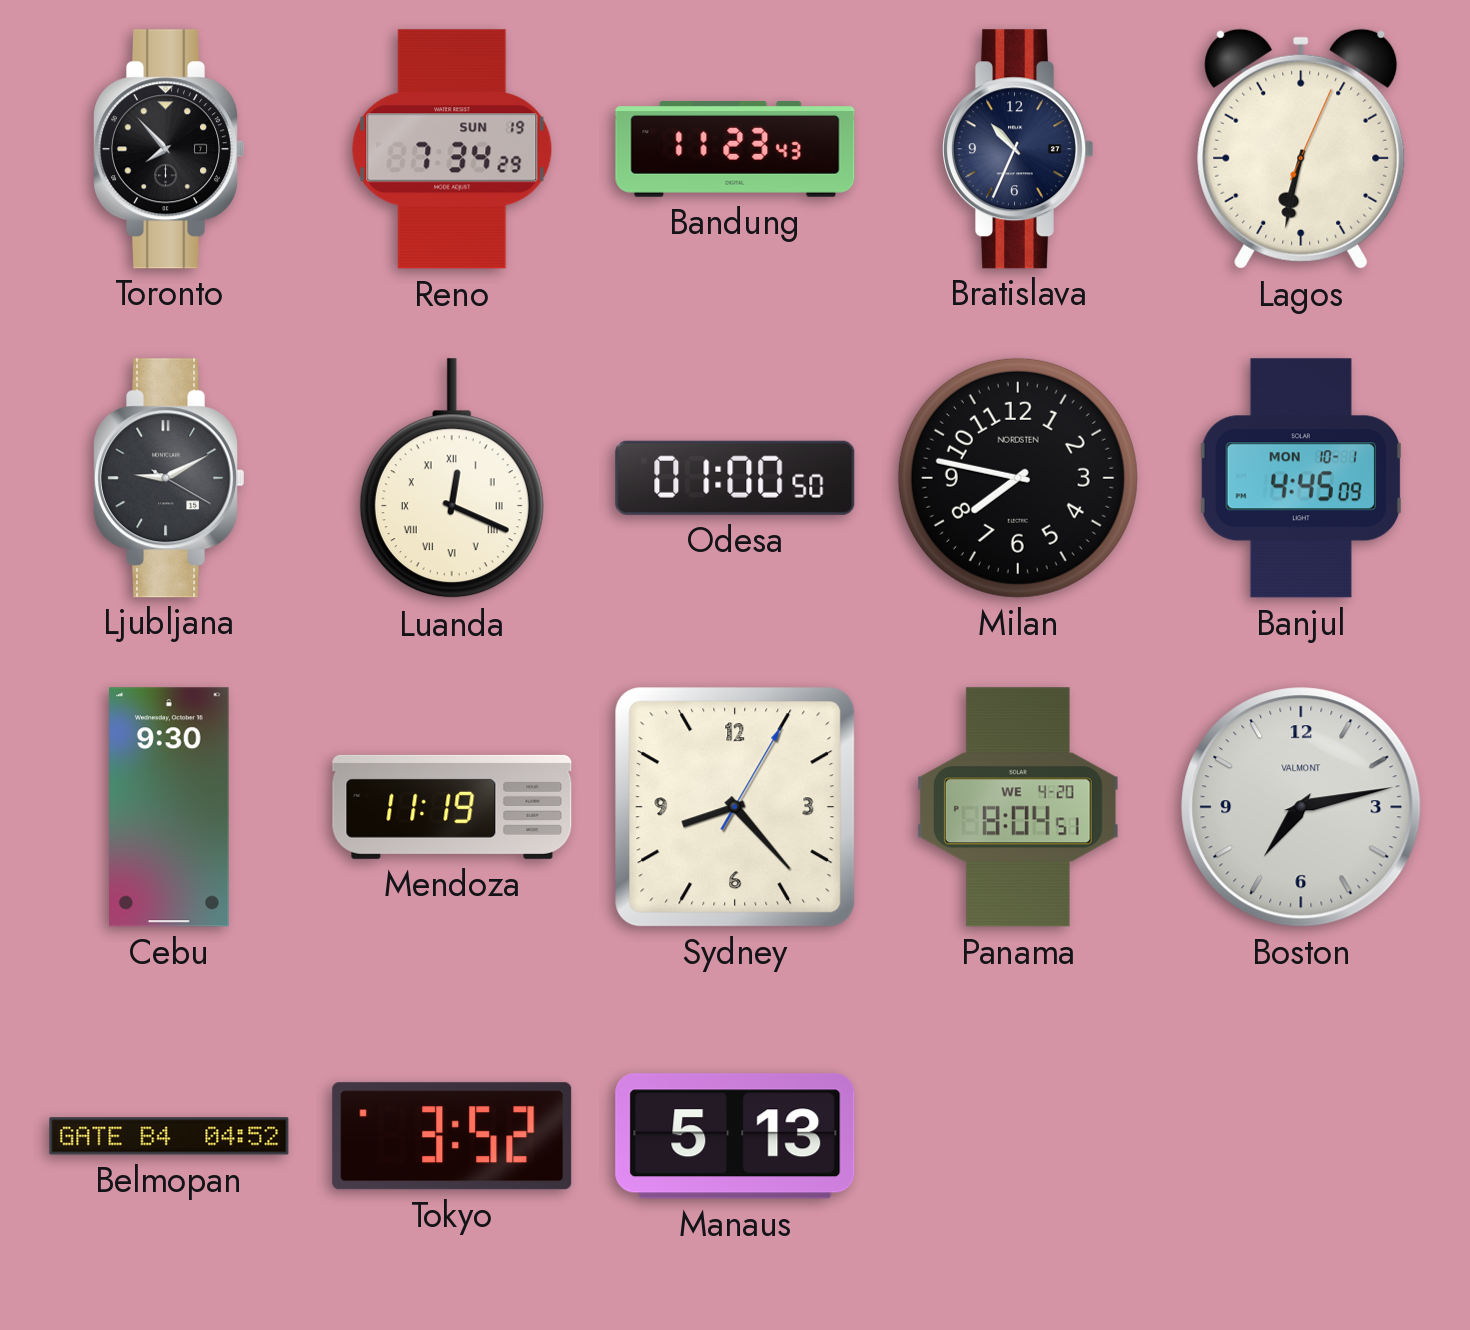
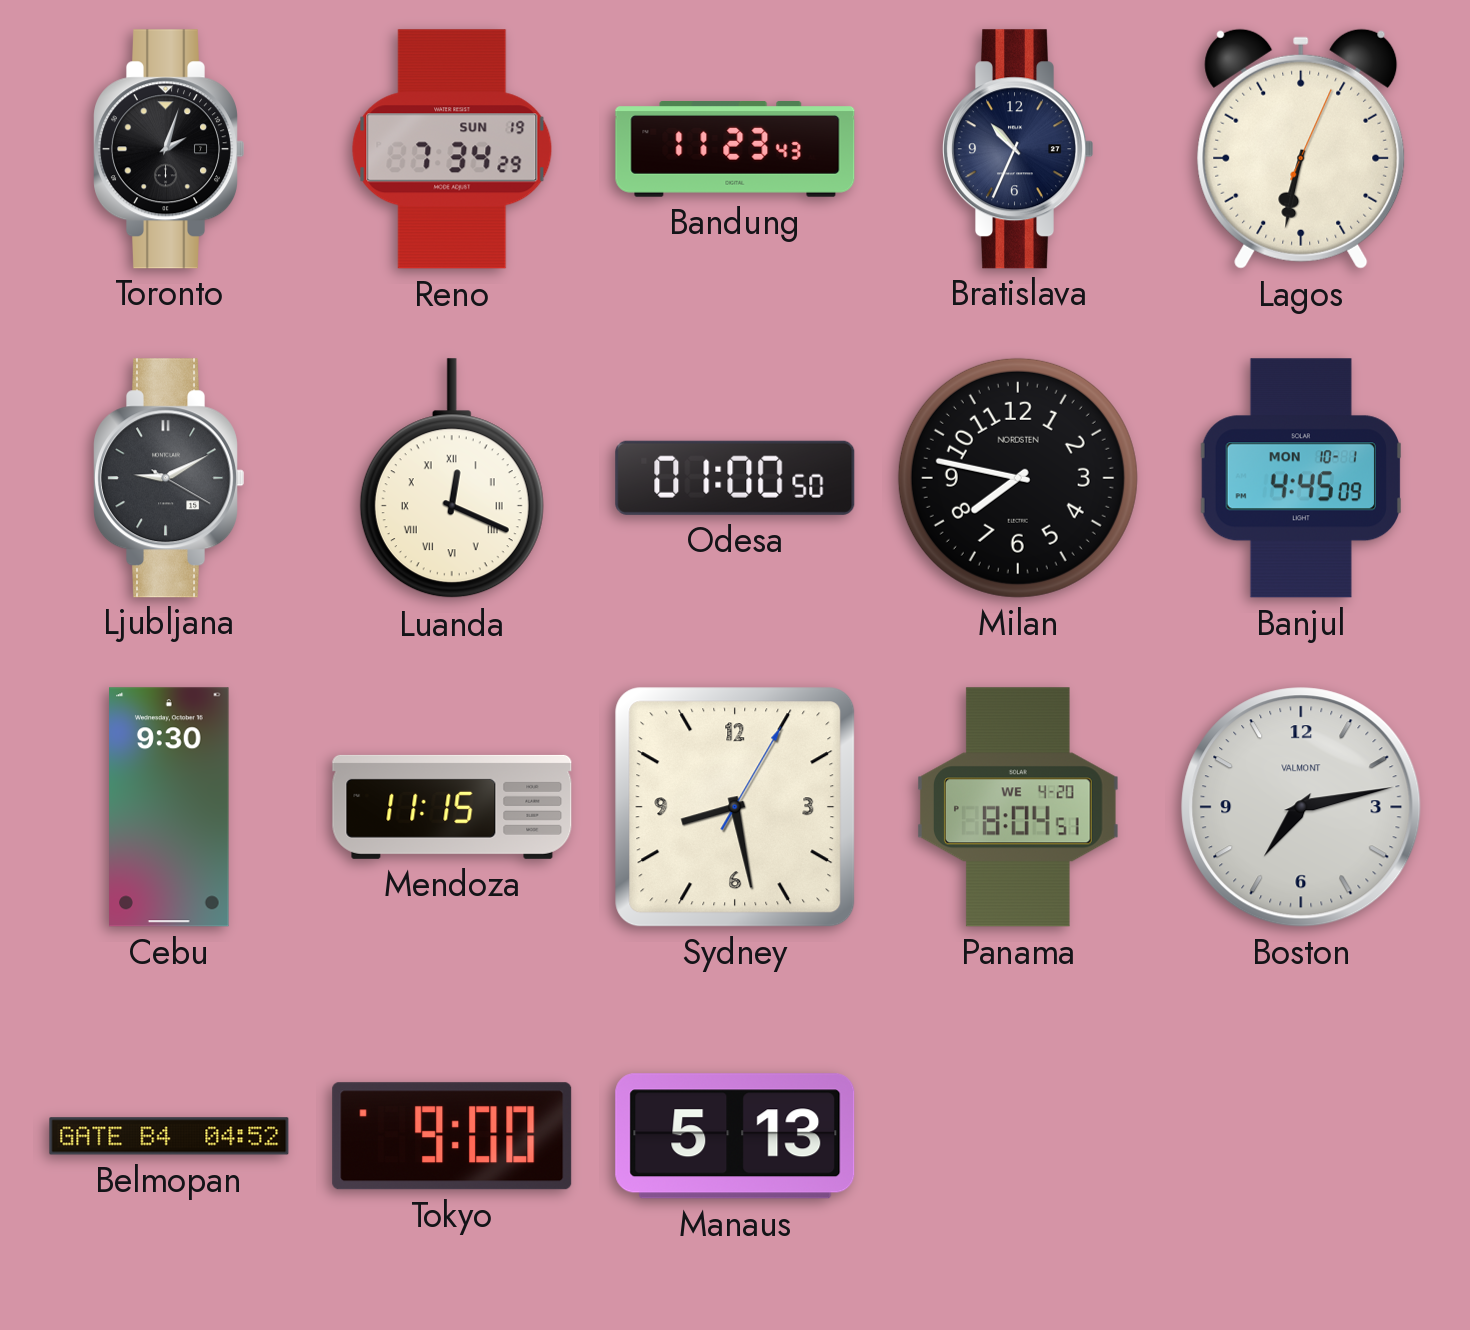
Toronto: 7:53 -> 2:03
Mendoza: 11:19 -> 11:15
Sydney: 8:23 -> 8:28
Tokyo: 3:52 -> 9:00
